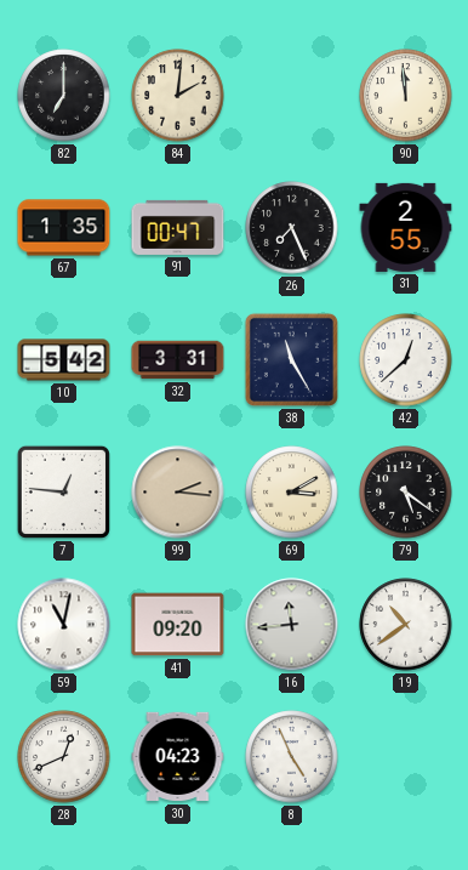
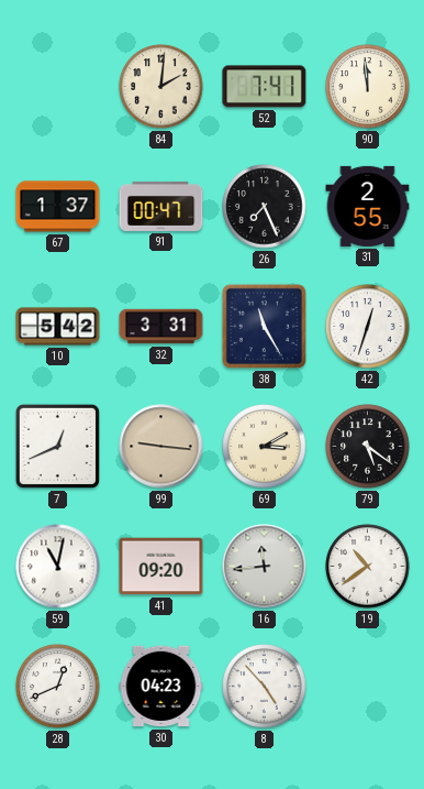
82: 7:00 -> none
52: none -> 7:41
67: 1:35 -> 1:37
42: 12:38 -> 12:33
7: 12:46 -> 12:41
99: 2:16 -> 9:16
8: 4:56 -> 4:53
